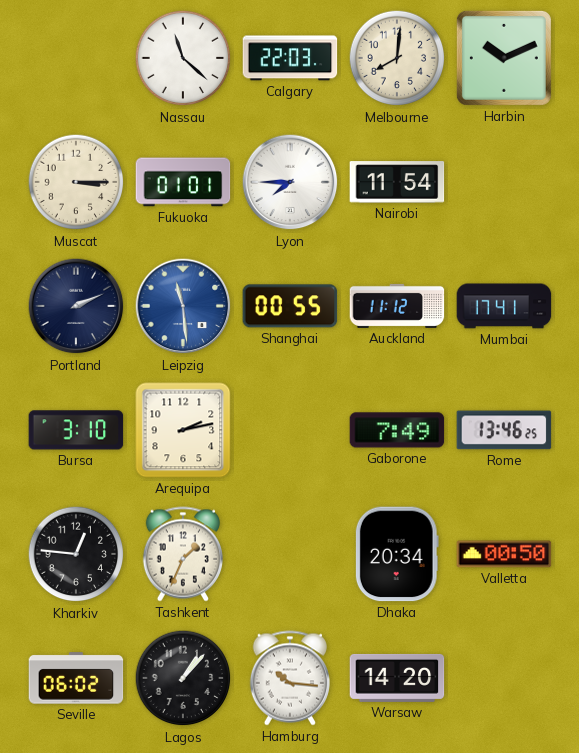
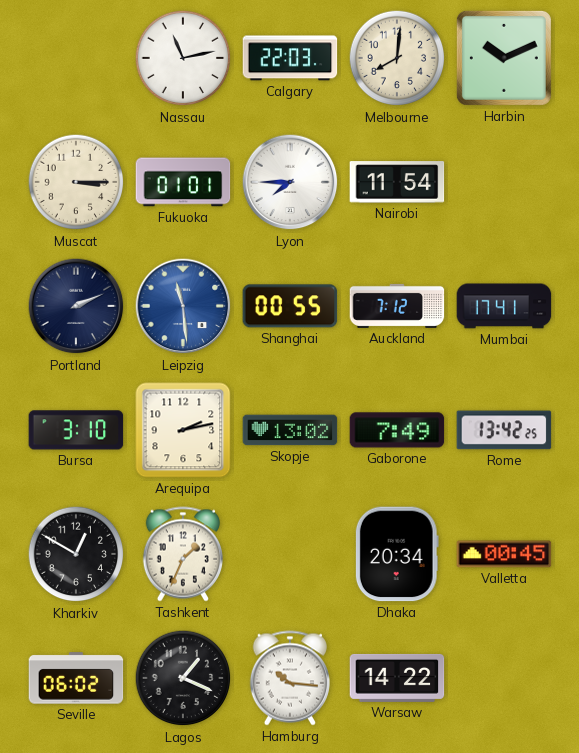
Nassau: 11:22 -> 11:13
Auckland: 11:12 -> 7:12
Skopje: none -> 13:02
Rome: 13:46 -> 13:42
Kharkiv: 12:46 -> 12:50
Valletta: 00:50 -> 00:45
Lagos: 1:07 -> 1:19
Warsaw: 14:20 -> 14:22
